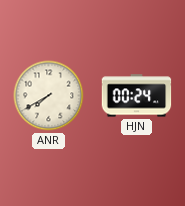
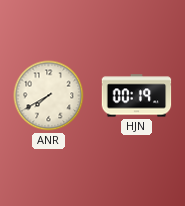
HJN: 00:24 -> 00:19
